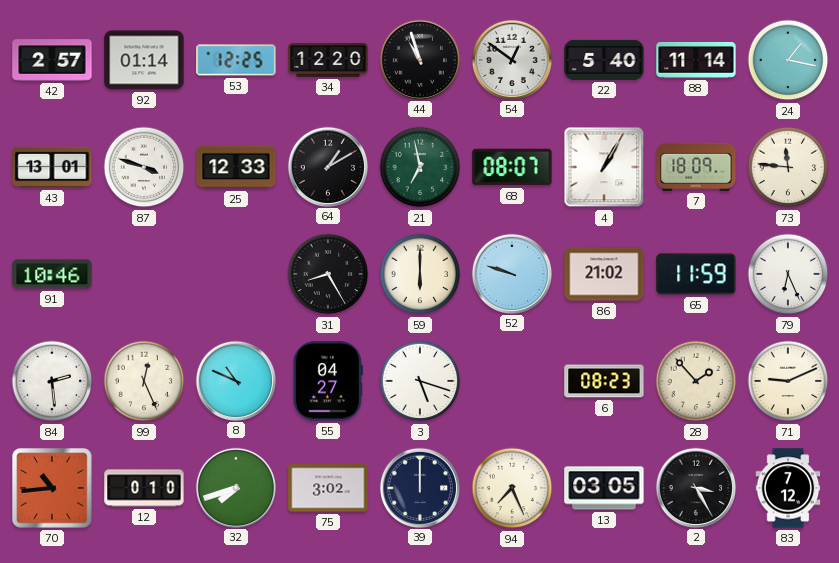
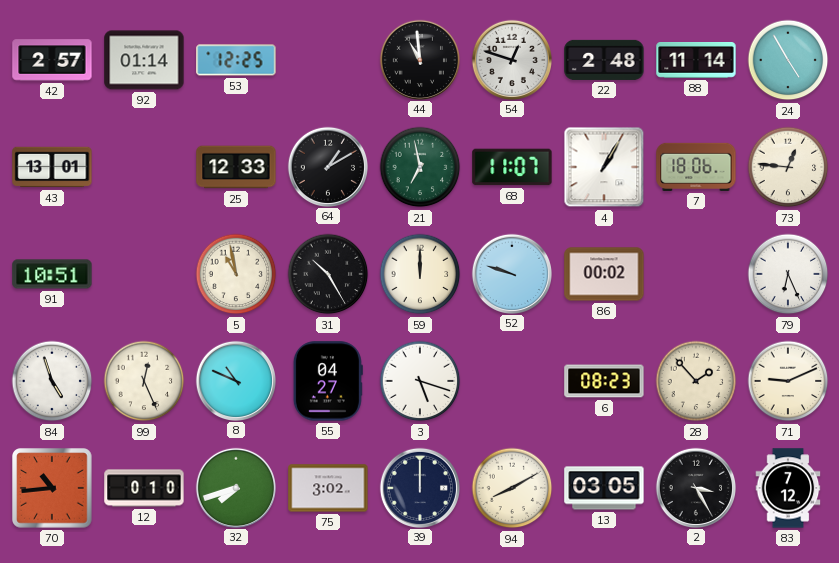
34: 12:20 -> none
44: 10:57 -> 10:59
54: 12:51 -> 12:48
22: 5:40 -> 2:48
24: 1:17 -> 4:55
87: 3:48 -> none
68: 08:07 -> 11:07
7: 18:09 -> 18:06
73: 11:46 -> 12:46
91: 10:46 -> 10:51
5: none -> 10:58
31: 8:25 -> 10:25
59: 6:00 -> 12:00
86: 21:02 -> 00:02
65: 11:59 -> none
84: 2:29 -> 4:57
94: 7:26 -> 8:10
